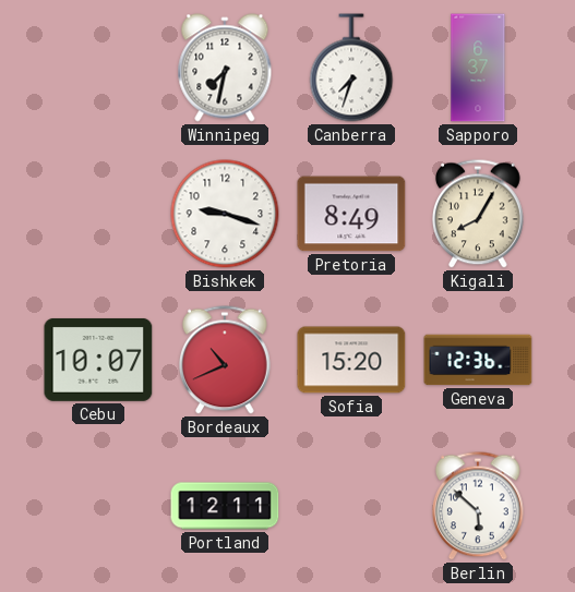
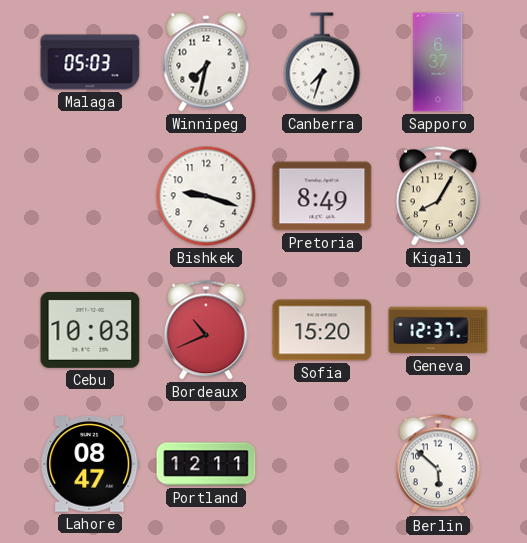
Malaga: none -> 05:03
Cebu: 10:07 -> 10:03
Geneva: 12:36 -> 12:37
Lahore: none -> 08:47
